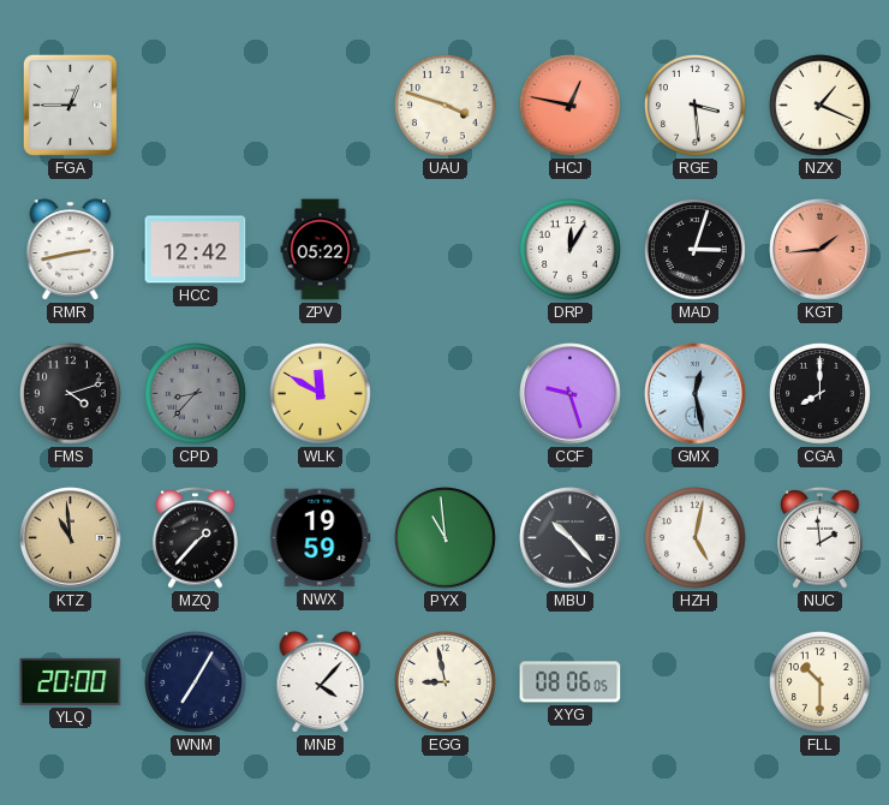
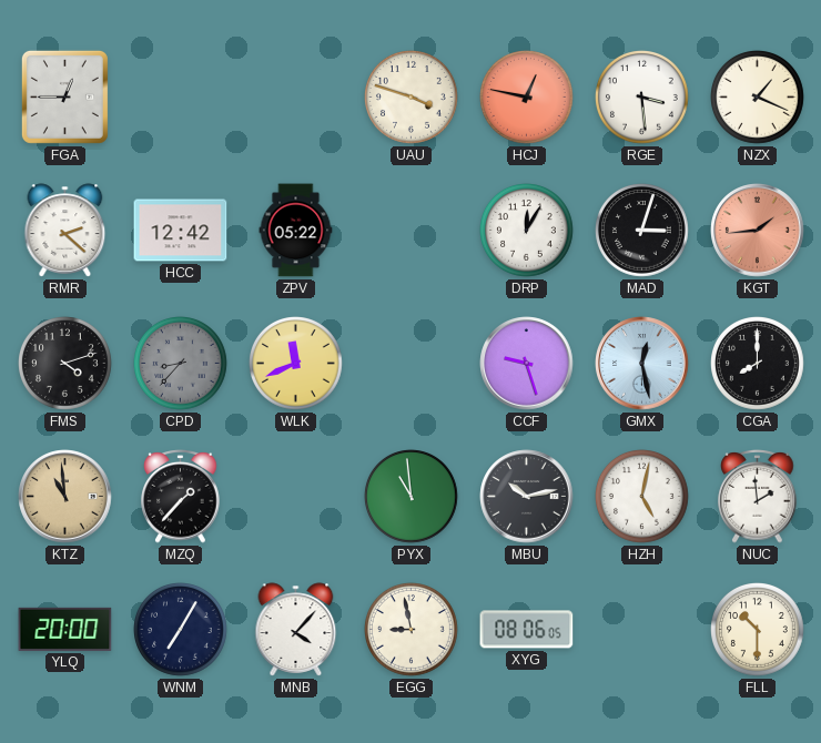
RMR: 2:43 -> 2:22
WLK: 11:50 -> 11:41
NWX: 19:59 -> none
MBU: 10:23 -> 10:13
